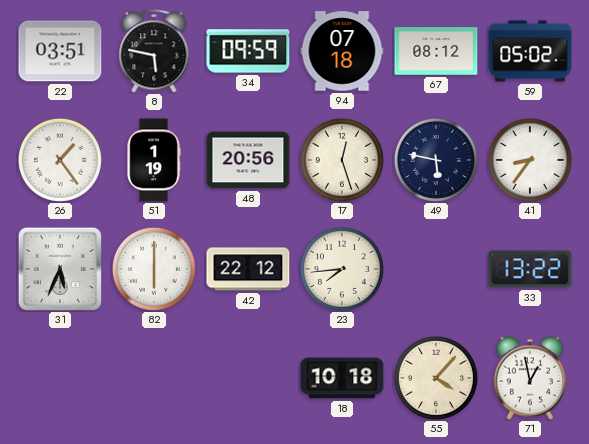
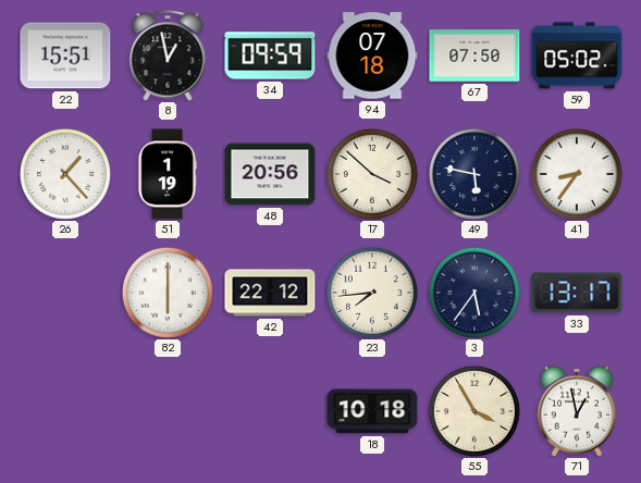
22: 03:51 -> 15:51
8: 5:47 -> 12:58
67: 08:12 -> 07:50
26: 1:24 -> 1:23
17: 12:27 -> 3:52
31: 5:34 -> none
3: none -> 5:36
33: 13:22 -> 13:17
55: 4:07 -> 3:55
